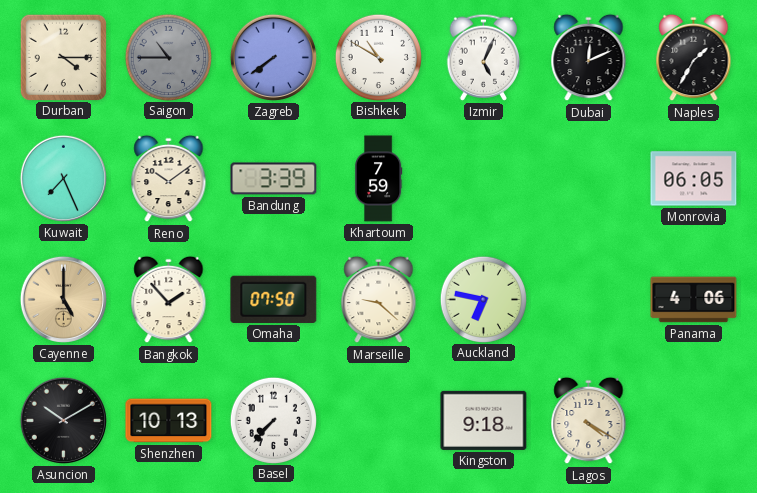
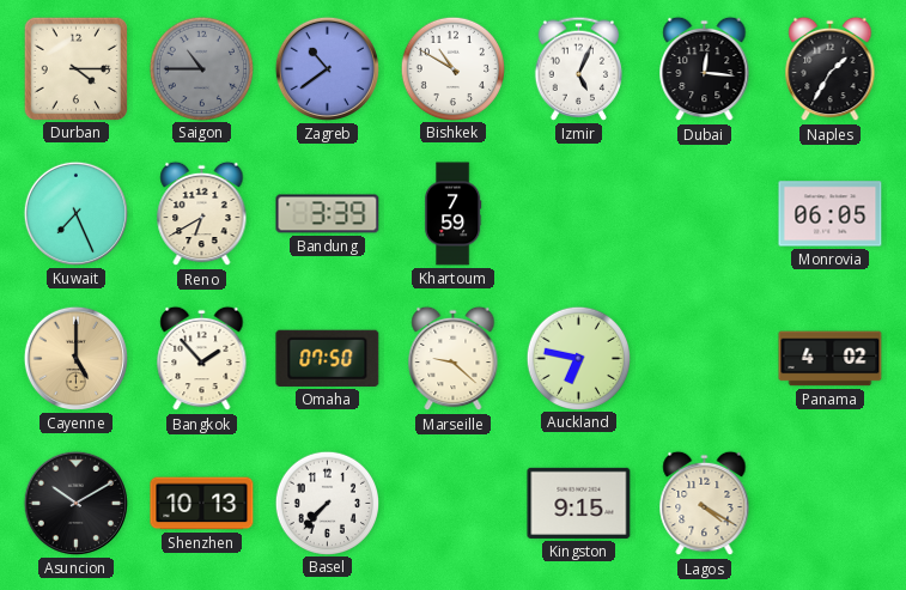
Zagreb: 7:39 -> 10:39
Dubai: 12:11 -> 12:16
Reno: 10:09 -> 6:40
Panama: 4:06 -> 4:02
Kingston: 9:18 -> 9:15
